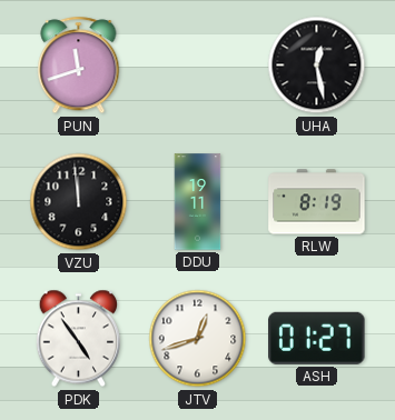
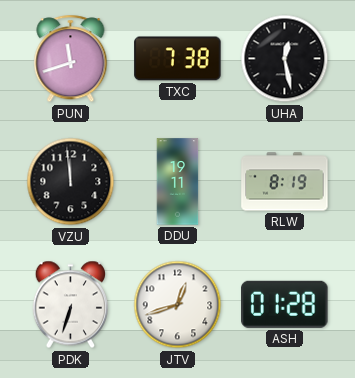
TXC: none -> 7:38
PDK: 4:54 -> 6:33
ASH: 01:27 -> 01:28
